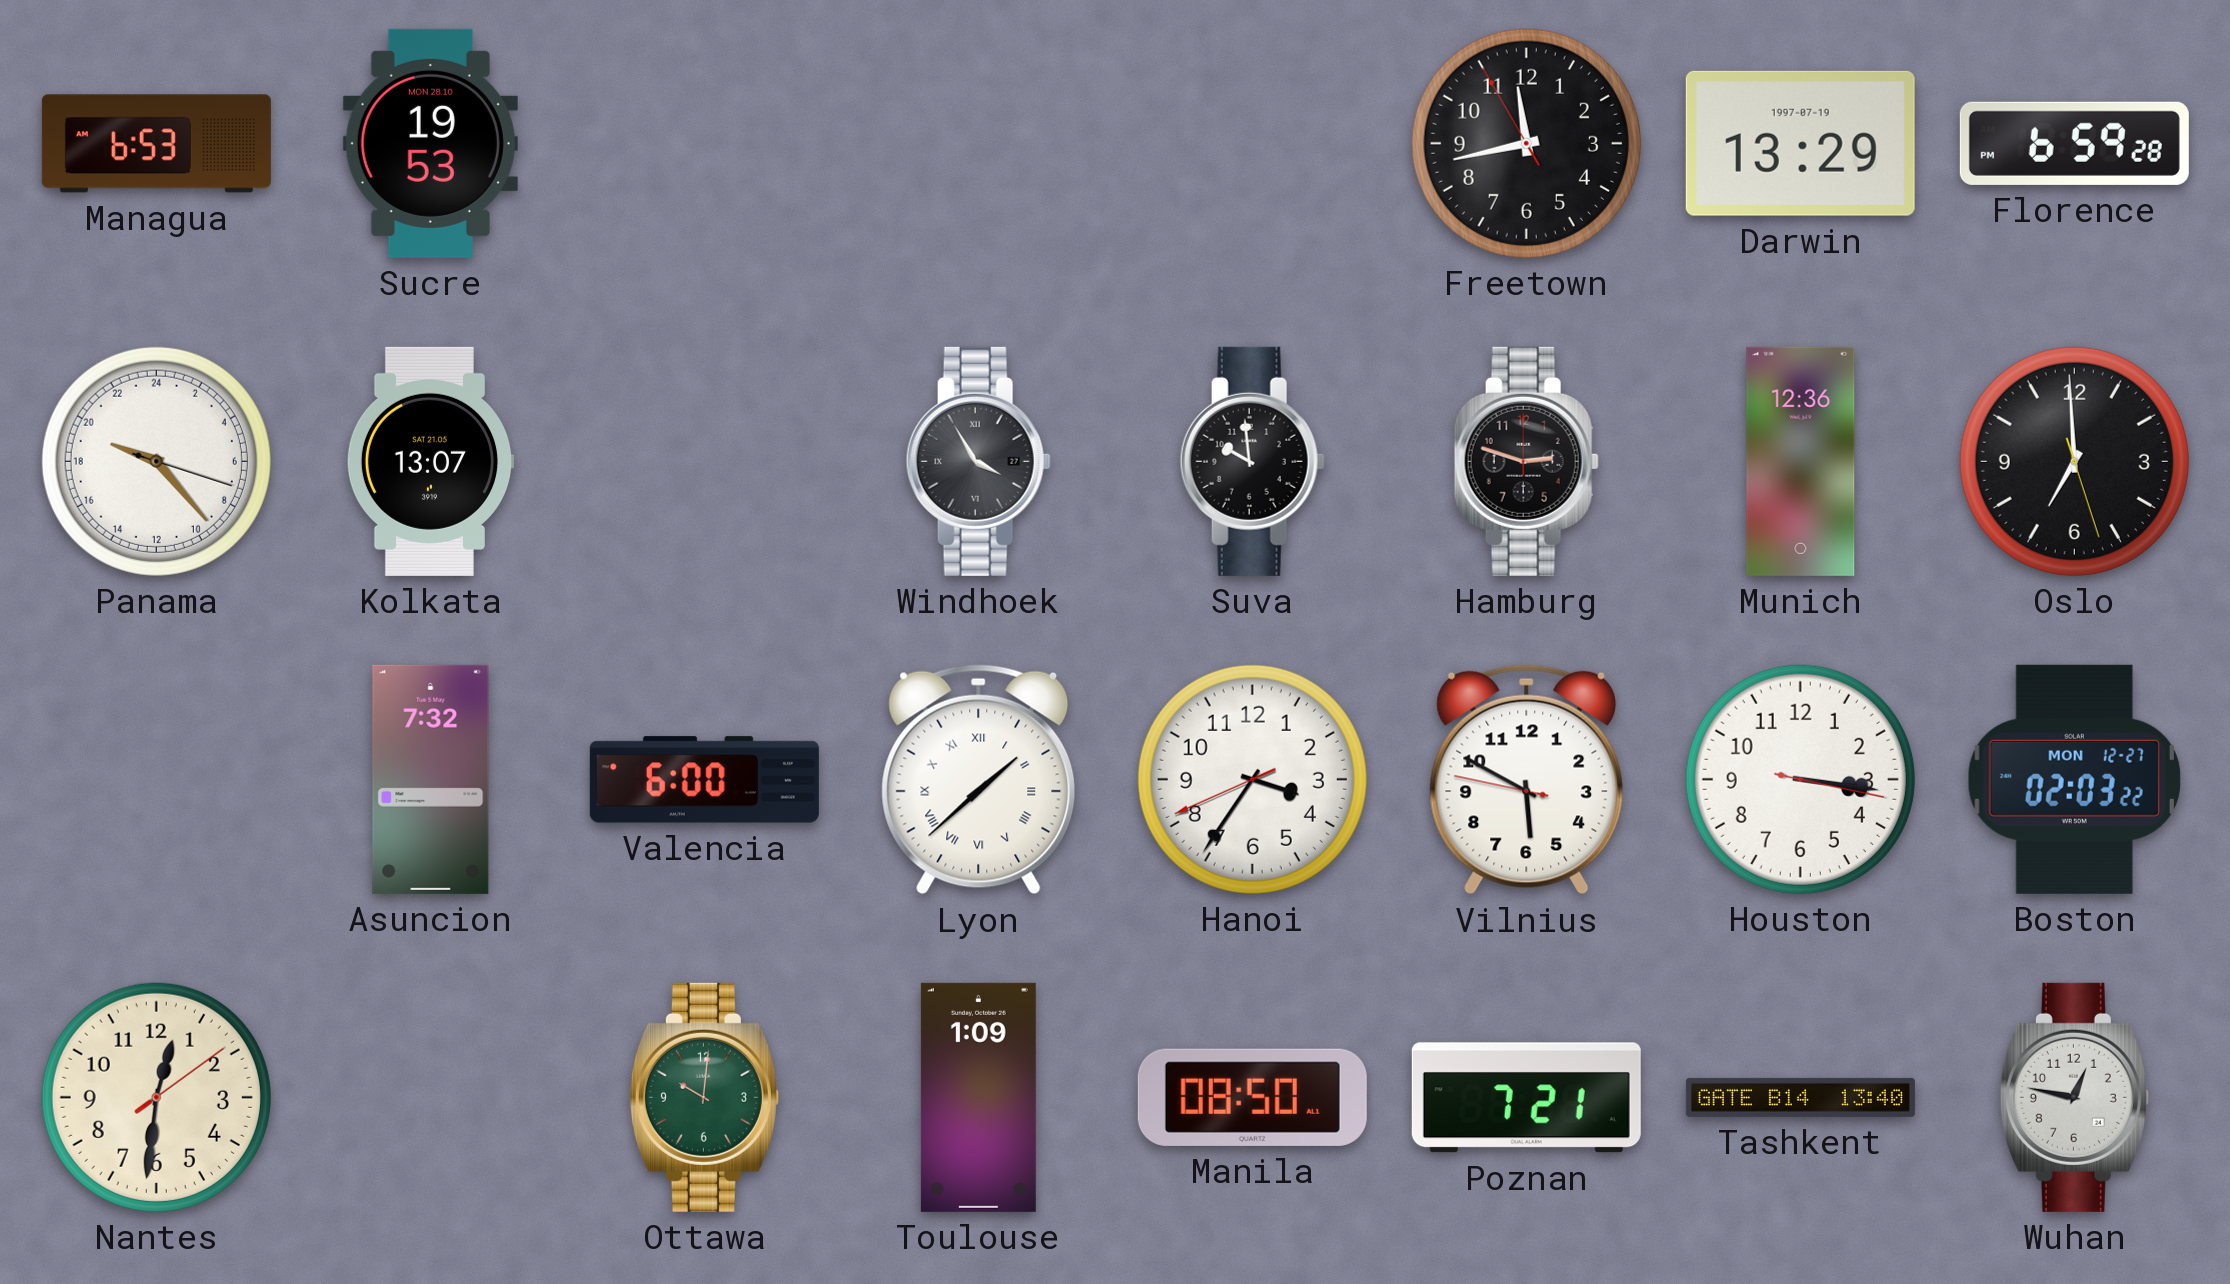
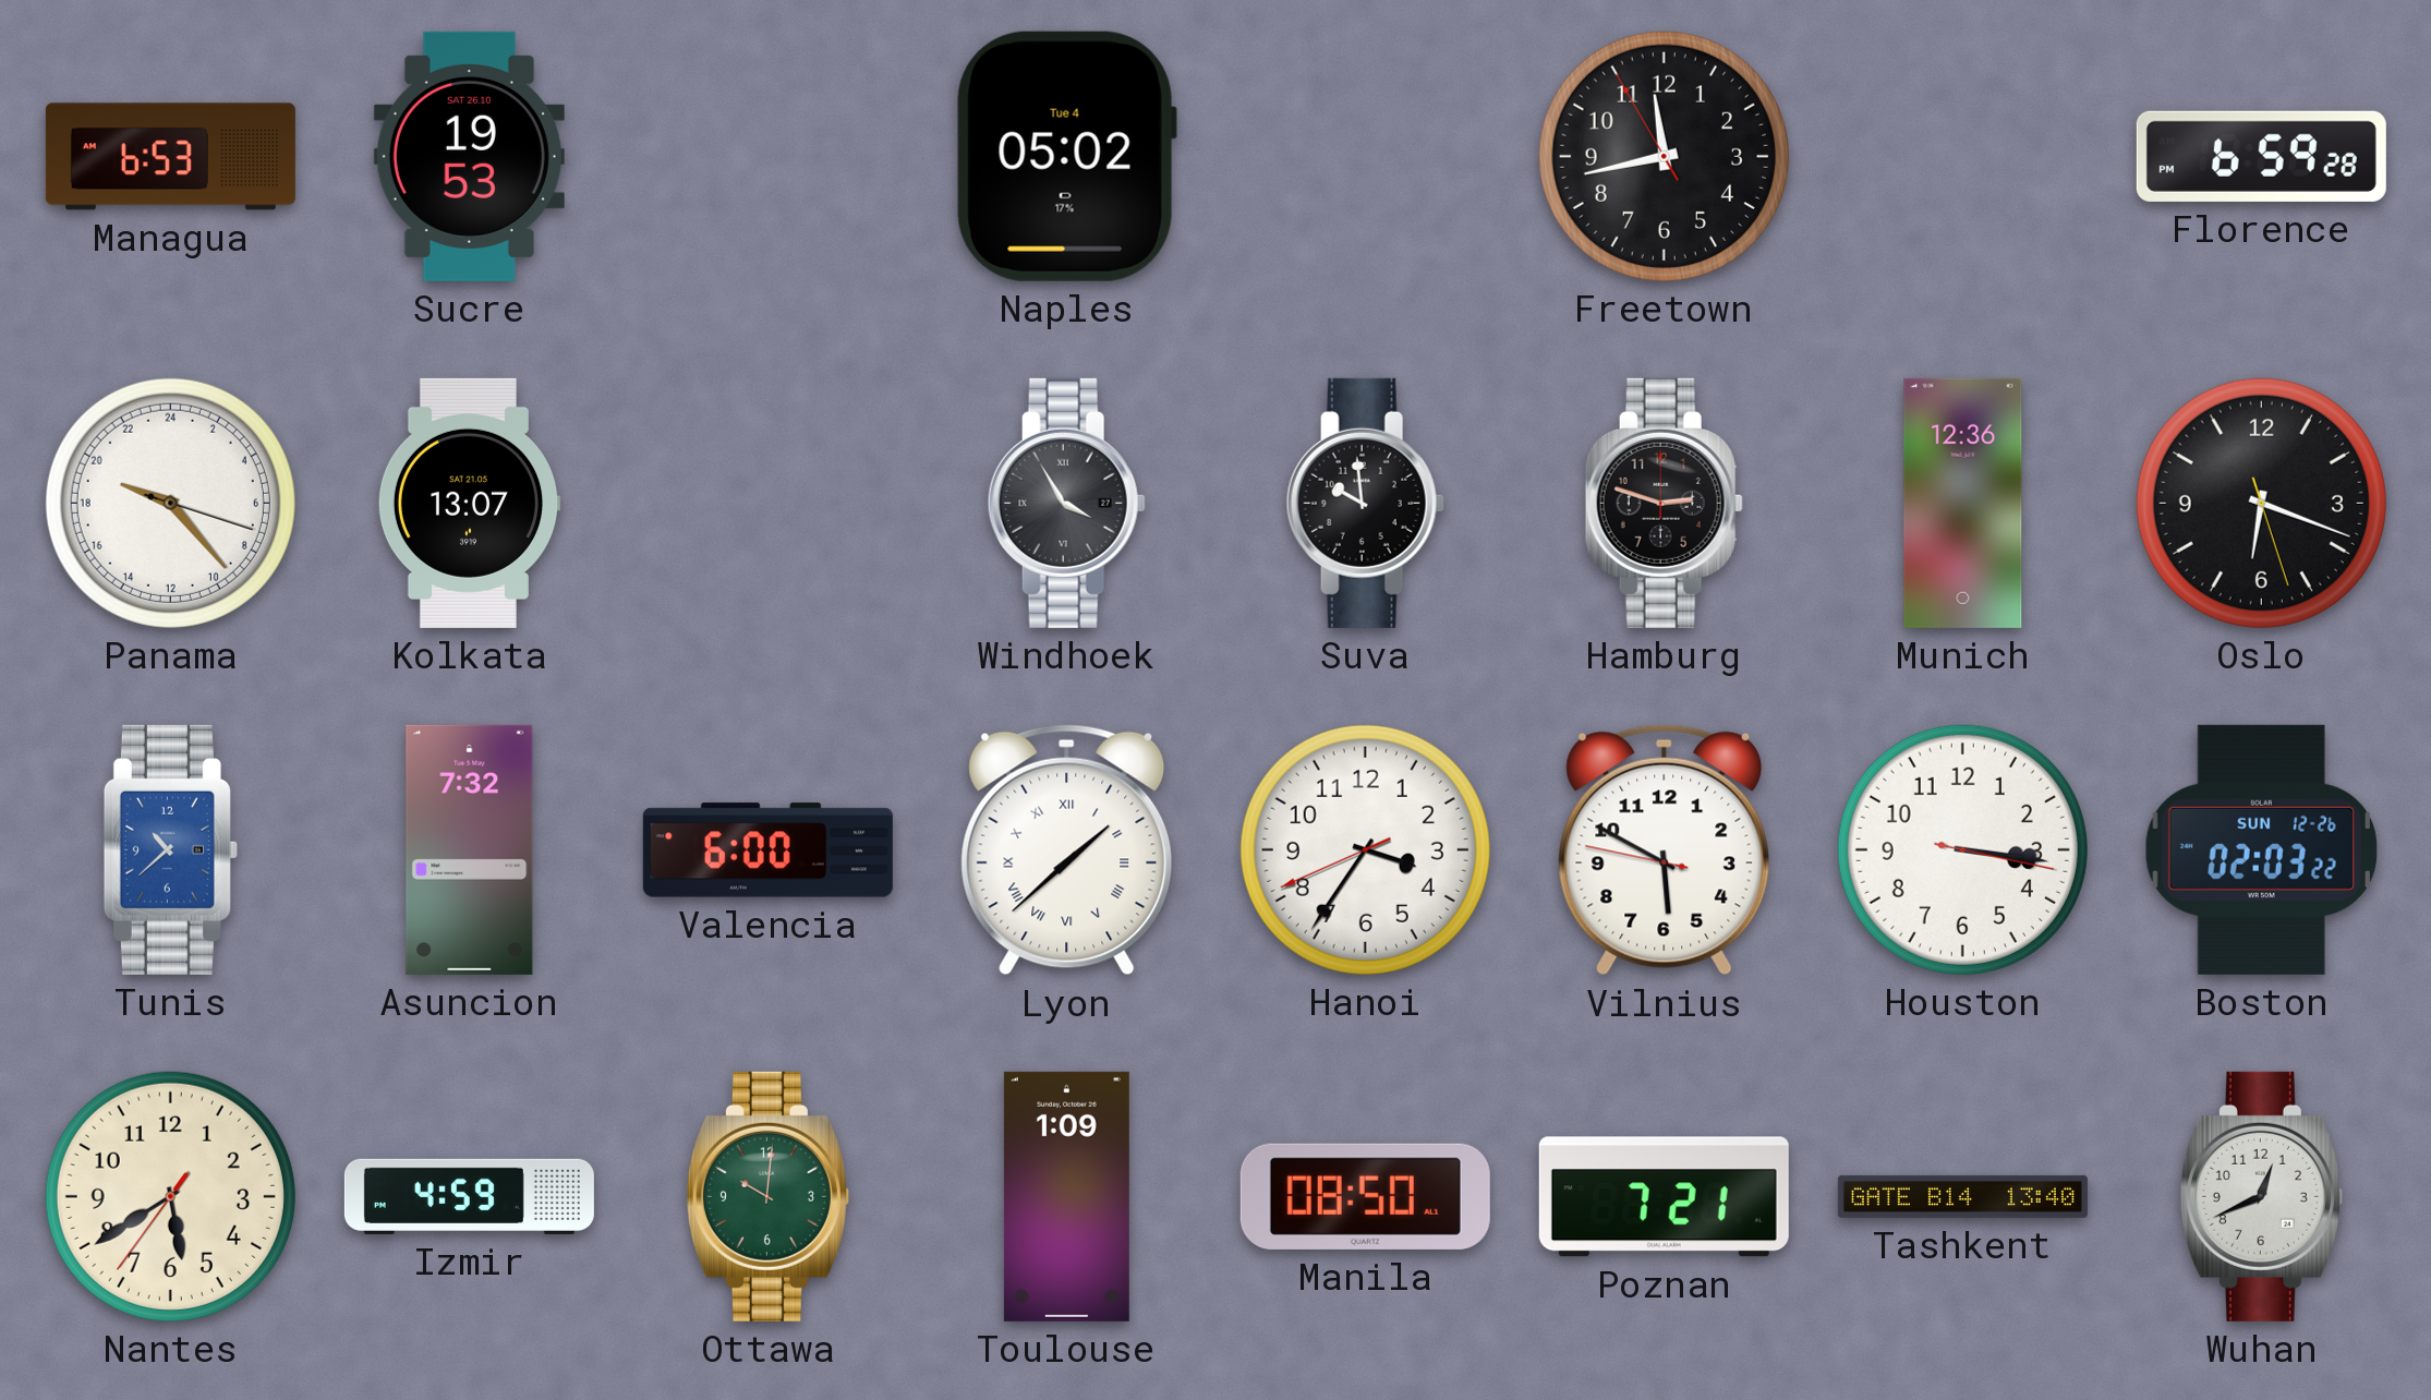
Sucre date: MON 28.10 -> SAT 26.10
Naples: none -> 05:02
Darwin: 13:29 -> none
Oslo: 6:59 -> 6:18
Tunis: none -> 10:38
Boston date: MON 12-27 -> SUN 12-26
Nantes: 12:31 -> 5:39
Izmir: none -> 4:59
Wuhan: 12:47 -> 12:41
